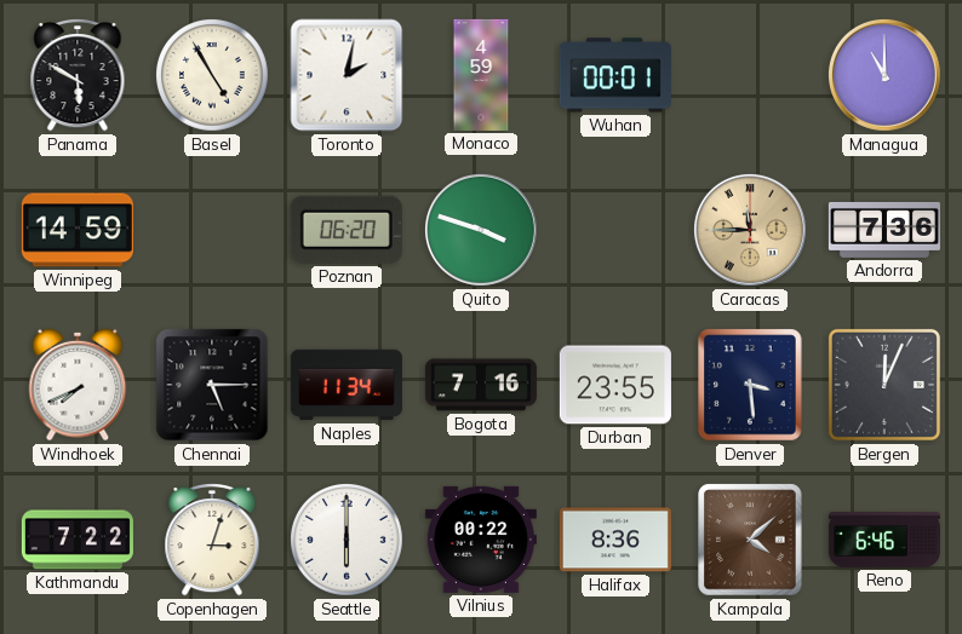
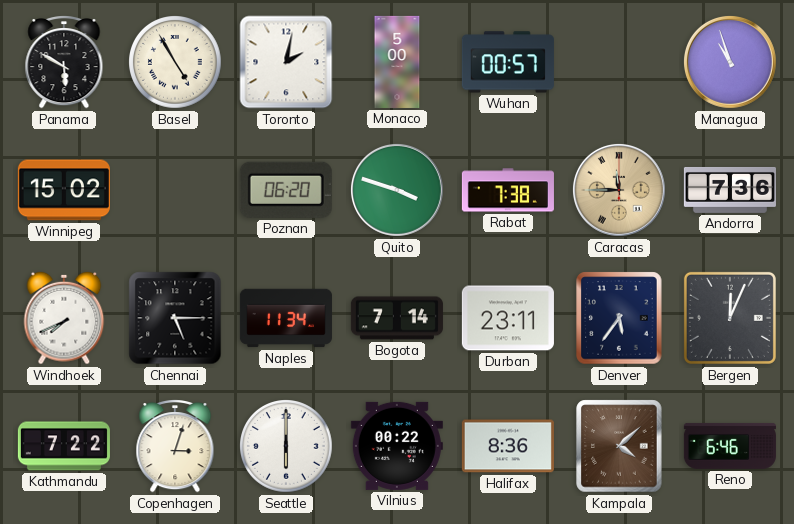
Monaco: 4:59 -> 5:00
Wuhan: 00:01 -> 00:57
Managua: 11:00 -> 10:57
Winnipeg: 14:59 -> 15:02
Rabat: none -> 7:38
Bogota: 7:16 -> 7:14
Durban: 23:55 -> 23:11
Denver: 3:29 -> 5:36
